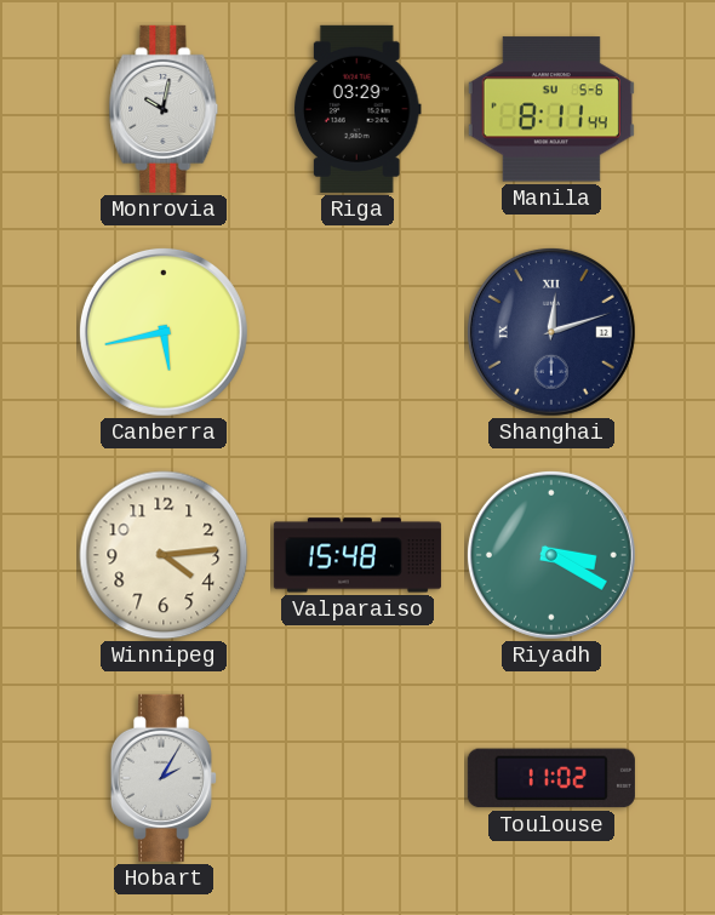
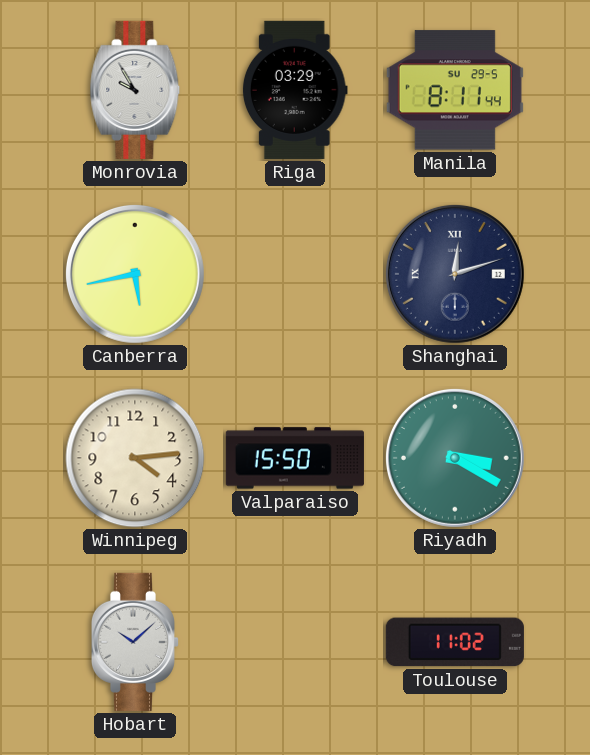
Monrovia: 10:02 -> 9:55
Manila date: SU 5-6 -> SU 29-5
Valparaiso: 15:48 -> 15:50
Hobart: 2:05 -> 10:08
